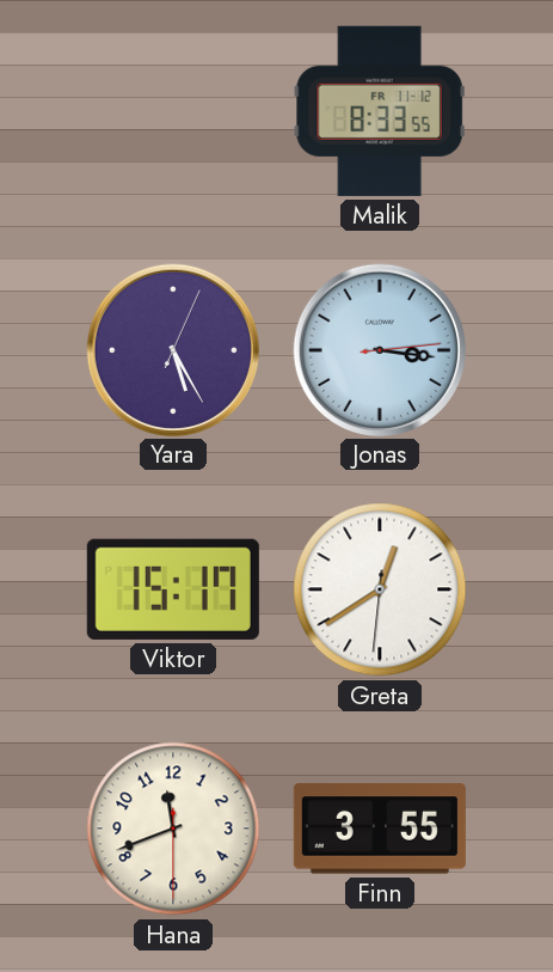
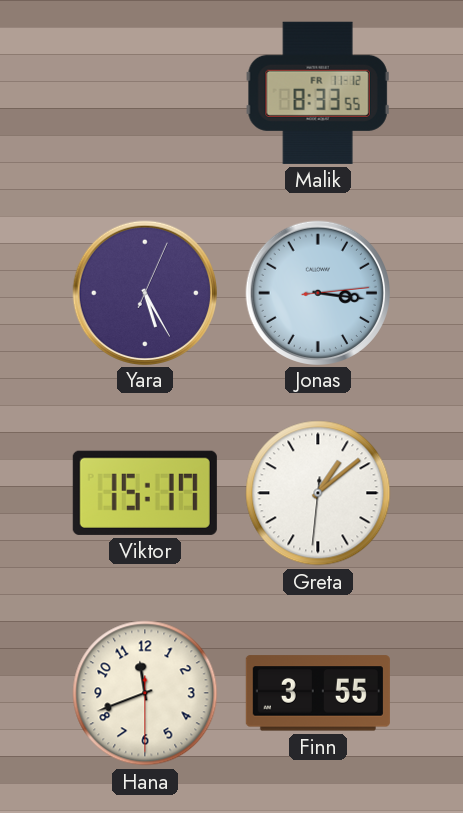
Greta: 12:39 -> 1:08
